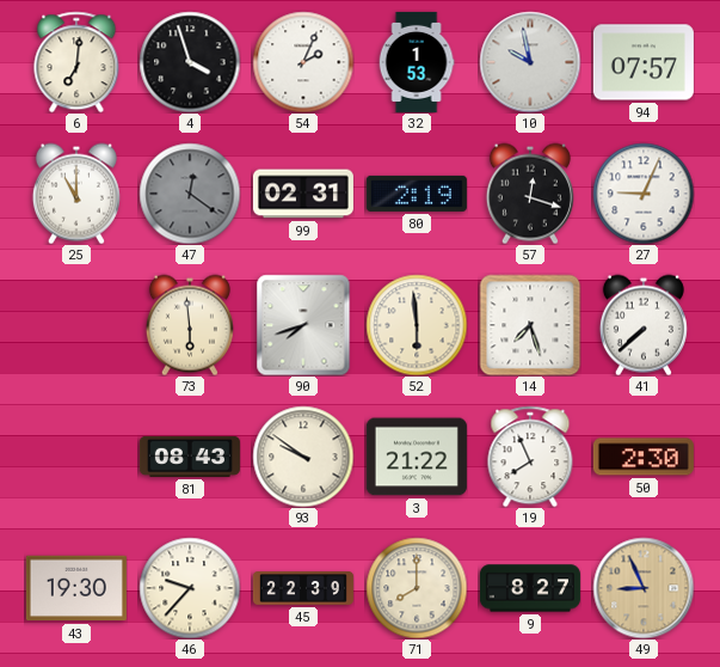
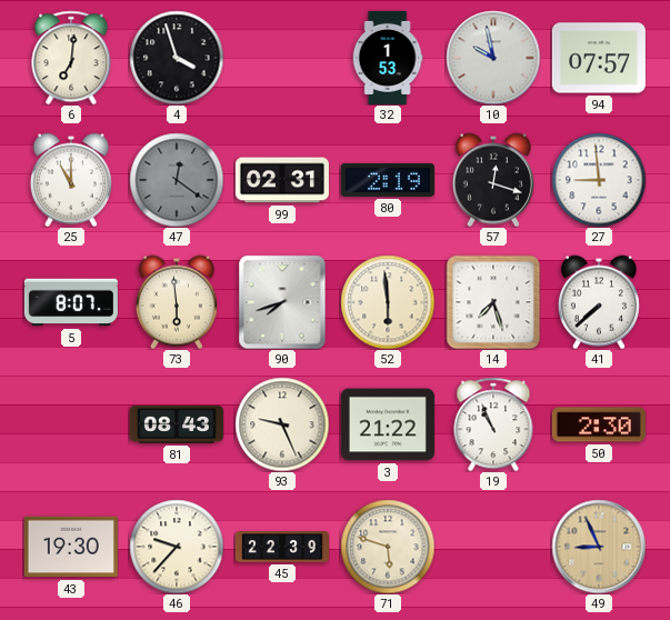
54: 2:04 -> none
27: 9:04 -> 8:59
5: none -> 8:07
93: 9:51 -> 9:26
19: 7:56 -> 10:56
71: 8:00 -> 5:48
9: 8:27 -> none
